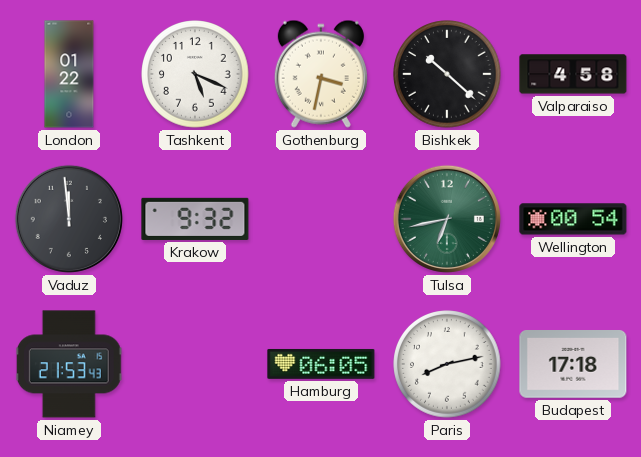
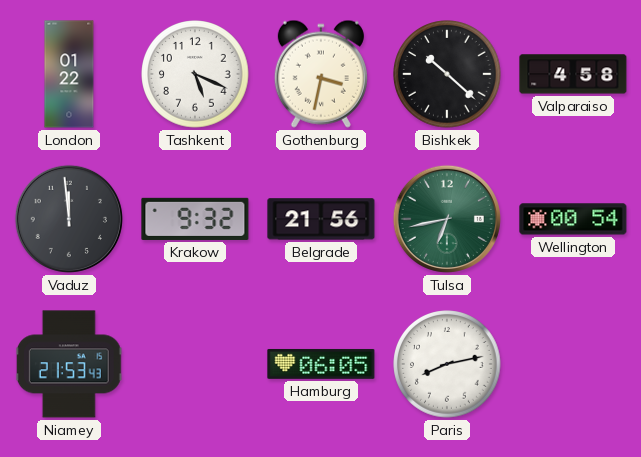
Belgrade: none -> 21:56
Budapest: 17:18 -> none
